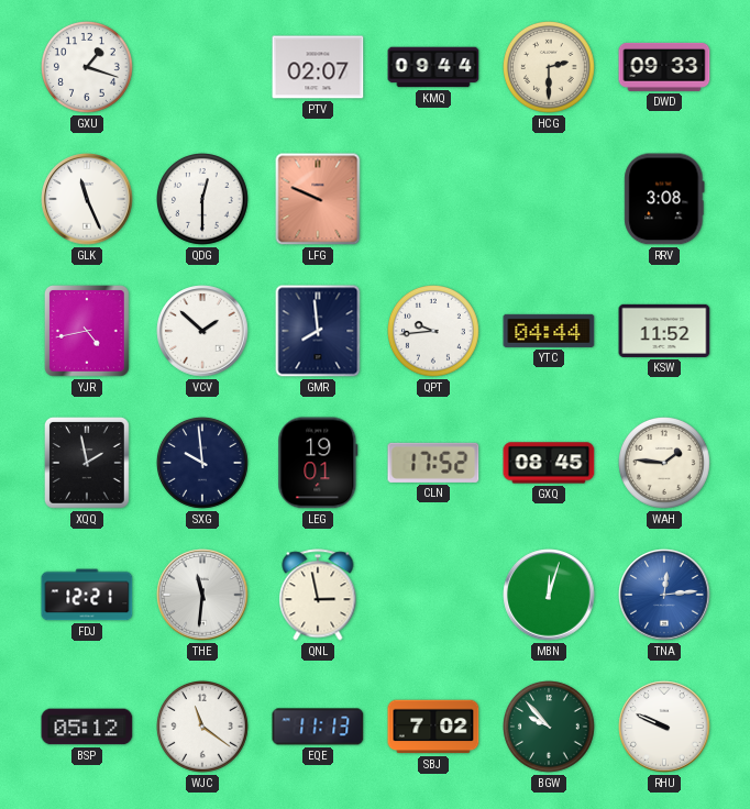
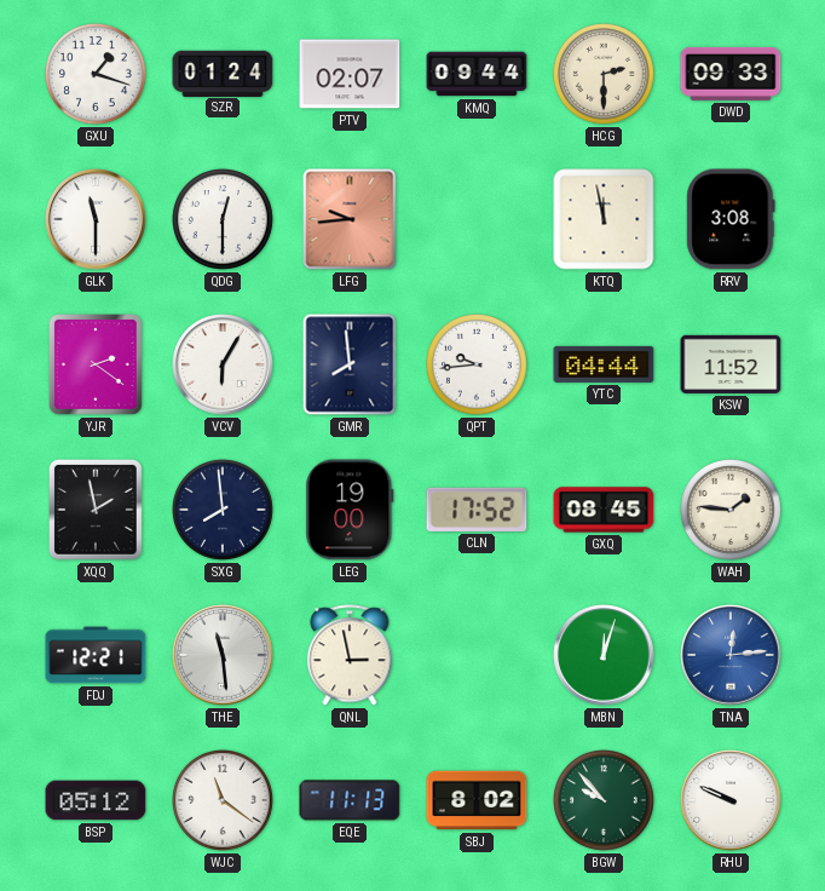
SZR: none -> 01:24
GLK: 11:26 -> 11:30
LFG: 9:49 -> 9:44
KTQ: none -> 11:58
YJR: 4:43 -> 2:21
VCV: 1:52 -> 6:05
SXG: 9:59 -> 7:59
LEG: 19:01 -> 19:00
THE: 11:31 -> 11:29
SBJ: 7:02 -> 8:02
